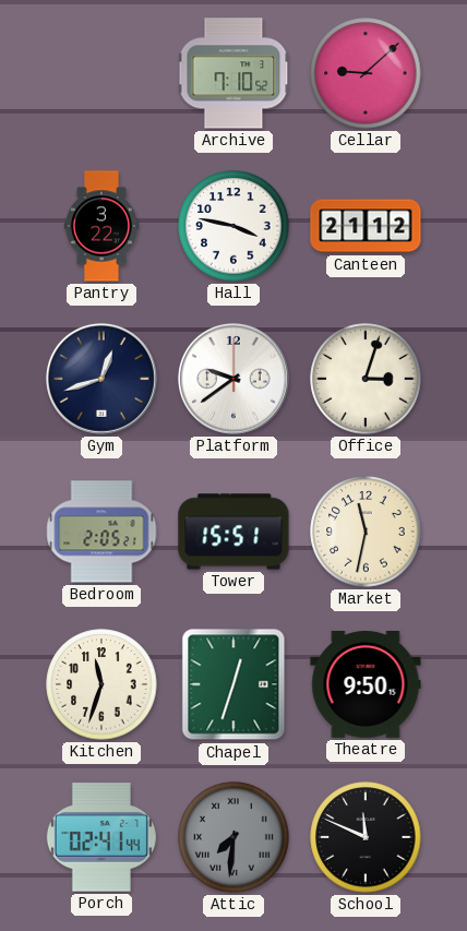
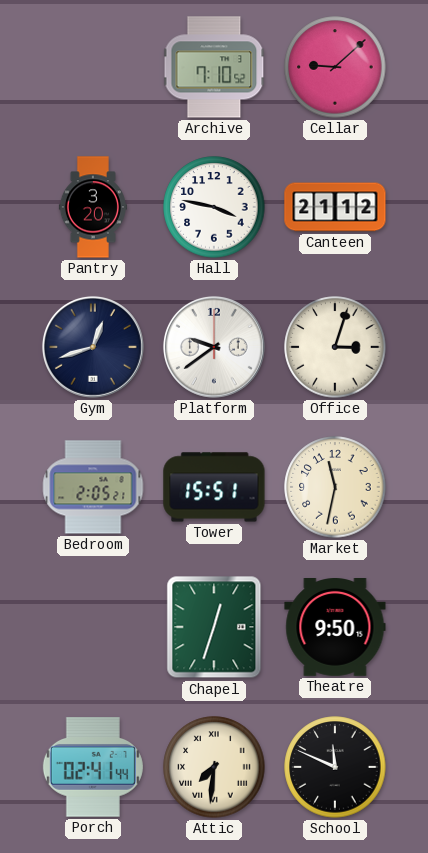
Pantry: 3:22 -> 3:20
Kitchen: 11:33 -> none
Attic dial: grey -> cream
